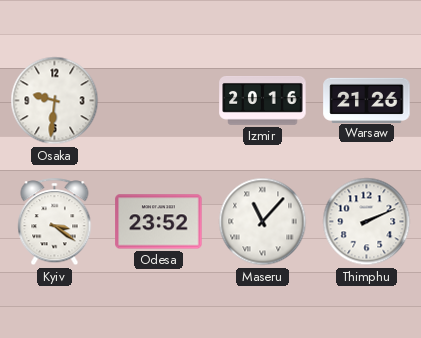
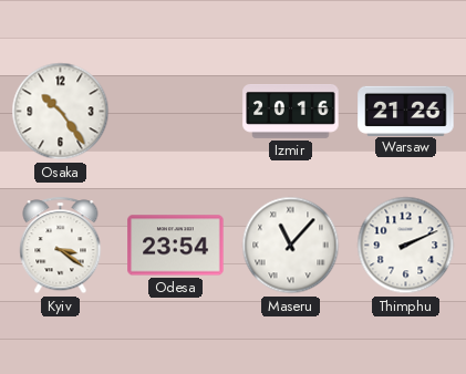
Osaka: 9:31 -> 10:24
Odesa: 23:52 -> 23:54
